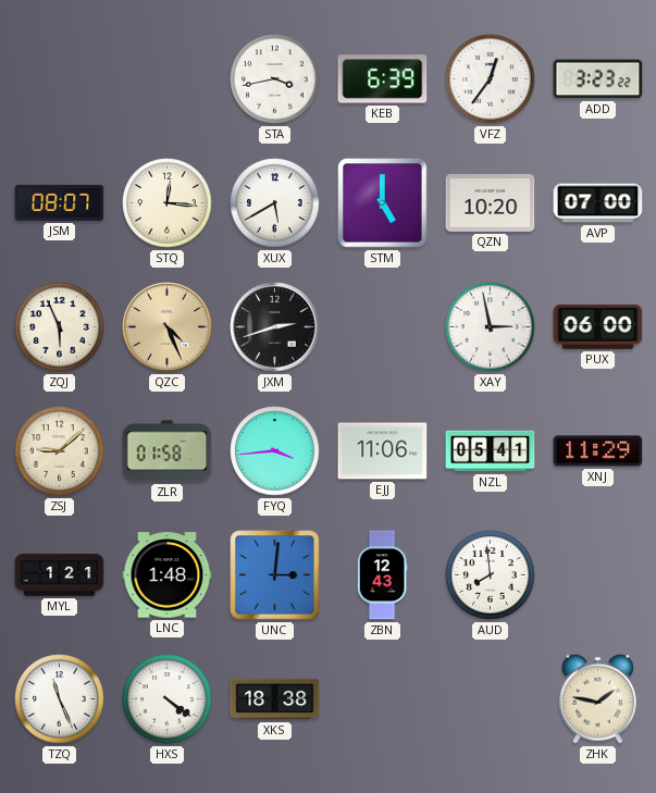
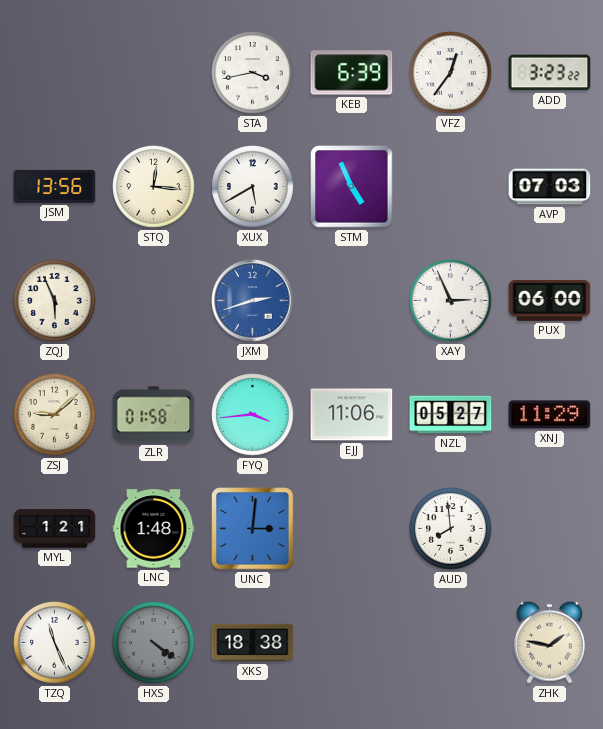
JSM: 08:07 -> 13:56
STM: 5:00 -> 4:56
QZN: 10:20 -> none
AVP: 07:00 -> 07:03
QZC: 4:26 -> none
JXM dial: black -> blue
XAY: 2:58 -> 2:56
NZL: 05:41 -> 05:27
ZBN: 12:43 -> none
HXS dial: white -> grey
